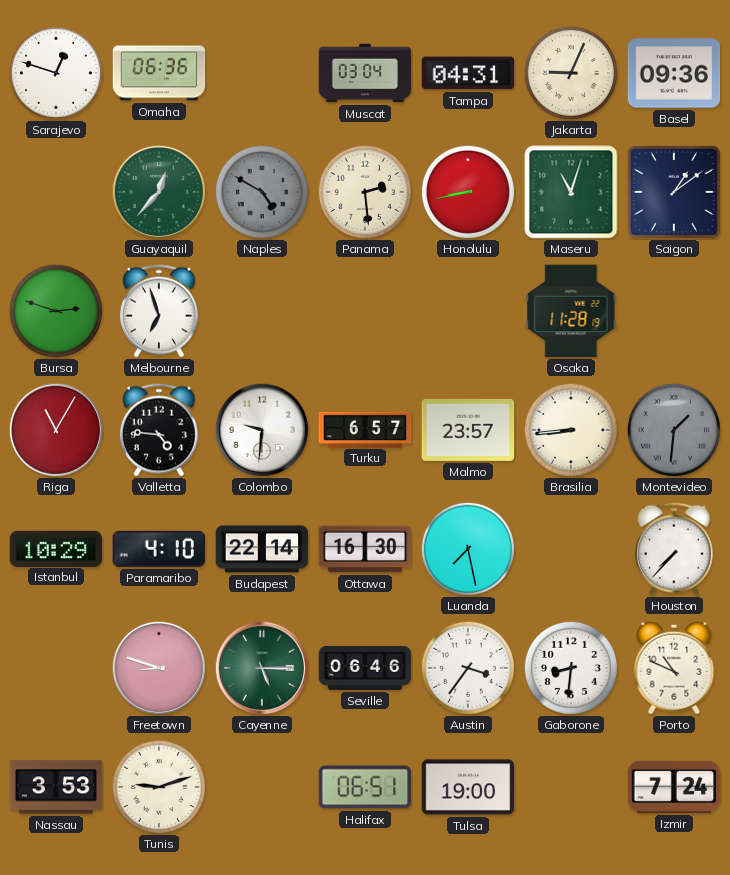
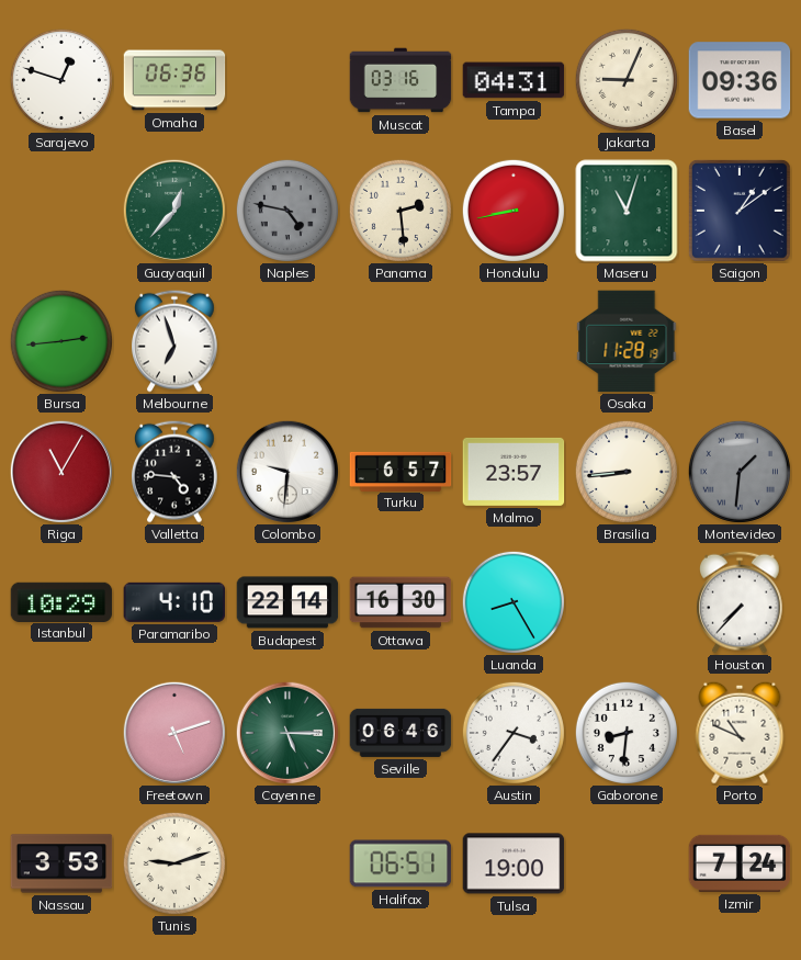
Muscat: 03:04 -> 03:16
Naples: 4:50 -> 4:47
Bursa: 2:48 -> 2:44
Luanda: 7:28 -> 8:25
Freetown: 8:48 -> 5:12
